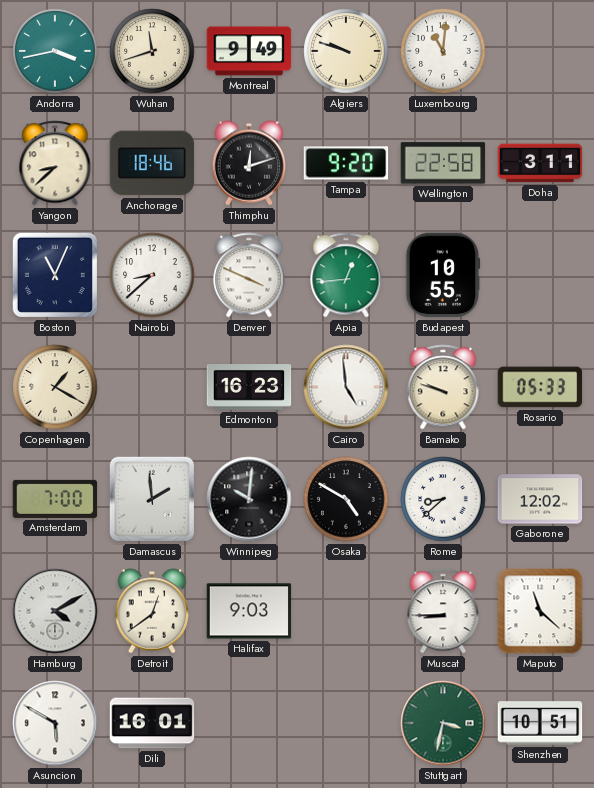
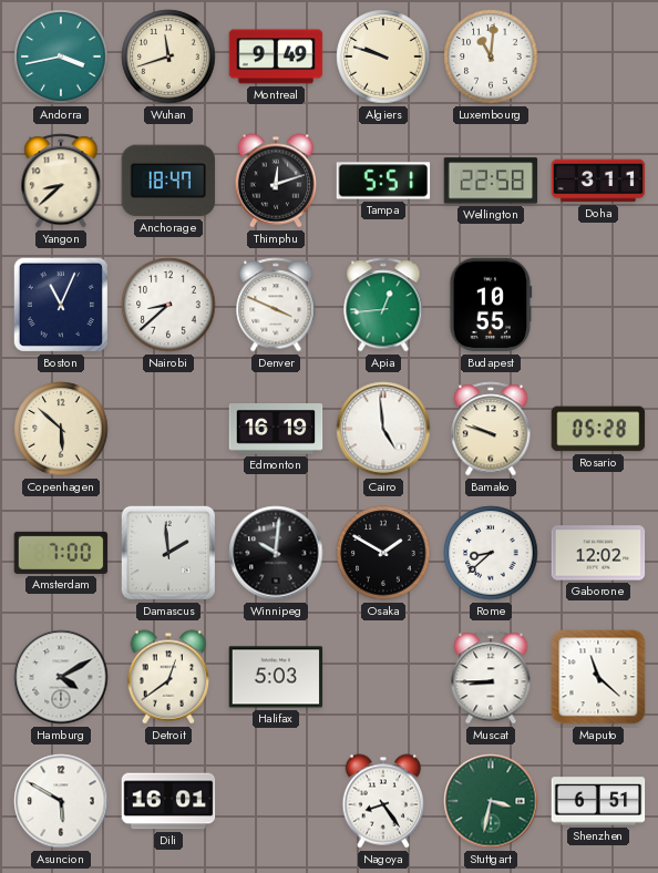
Anchorage: 18:46 -> 18:47
Tampa: 9:20 -> 5:51
Copenhagen: 1:20 -> 5:52
Edmonton: 16:23 -> 16:19
Rosario: 05:33 -> 05:28
Osaka: 4:50 -> 1:50
Halifax: 9:03 -> 5:03
Nagoya: none -> 8:24
Shenzhen: 10:51 -> 6:51
